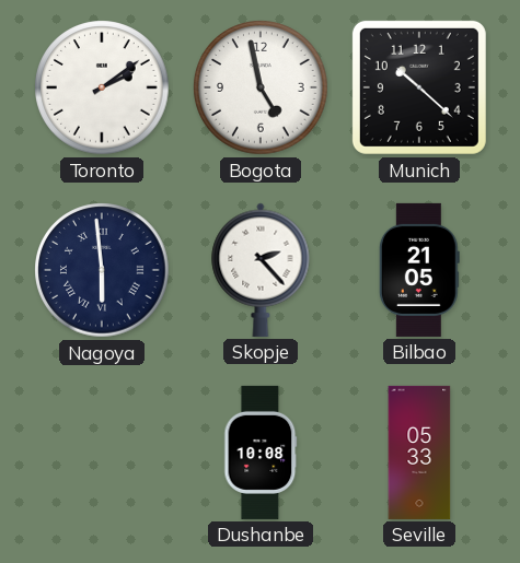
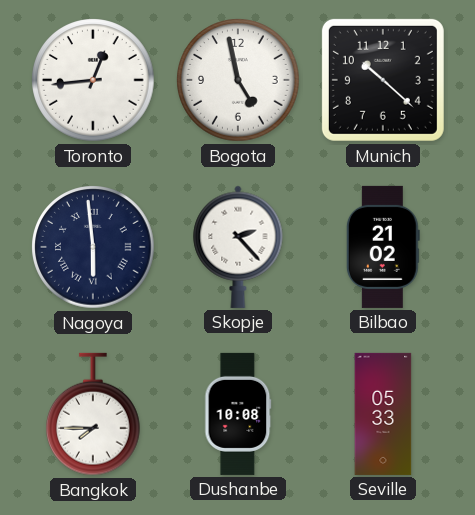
Toronto: 2:09 -> 12:44
Bilbao: 21:05 -> 21:02
Bangkok: none -> 7:45
